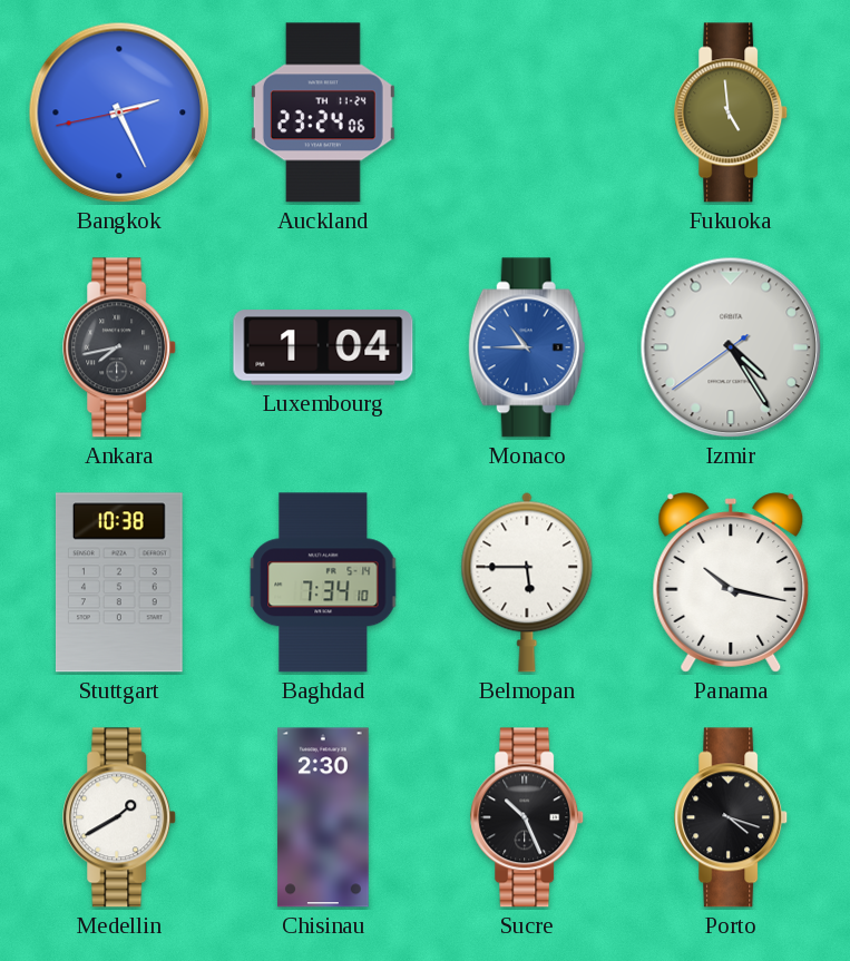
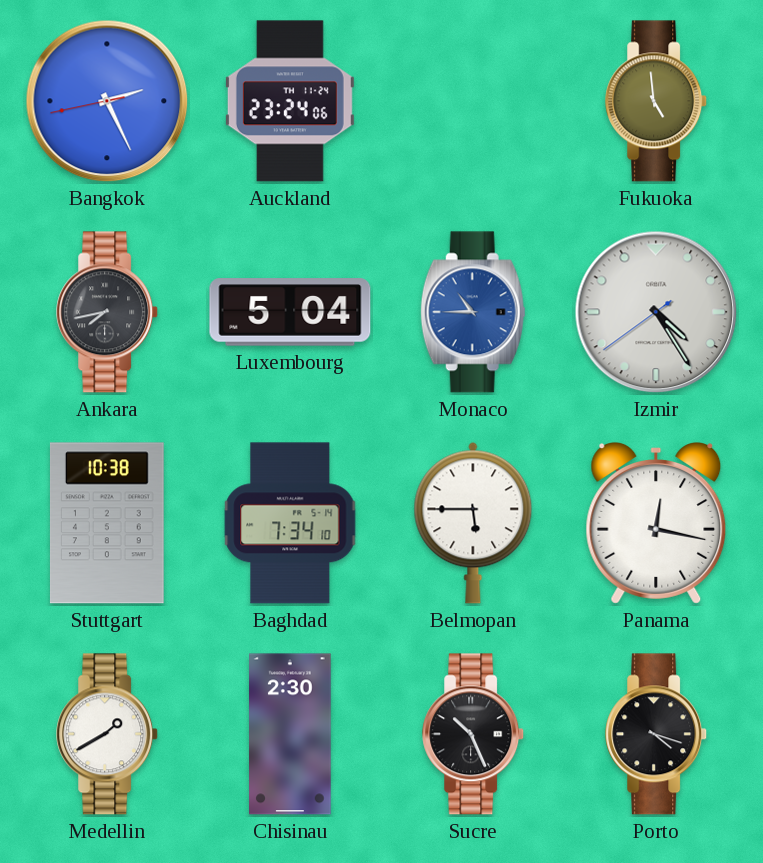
Luxembourg: 1:04 -> 5:04
Panama: 10:17 -> 12:17
